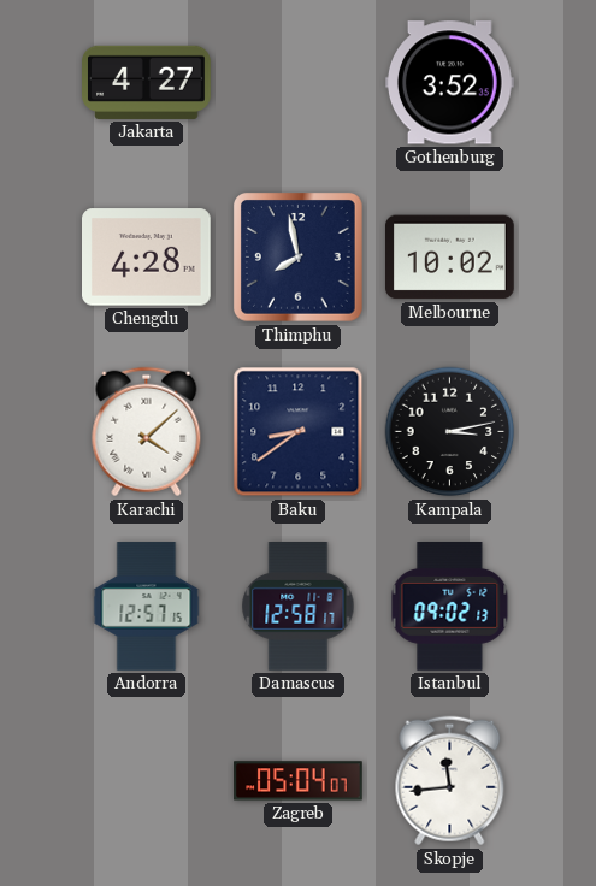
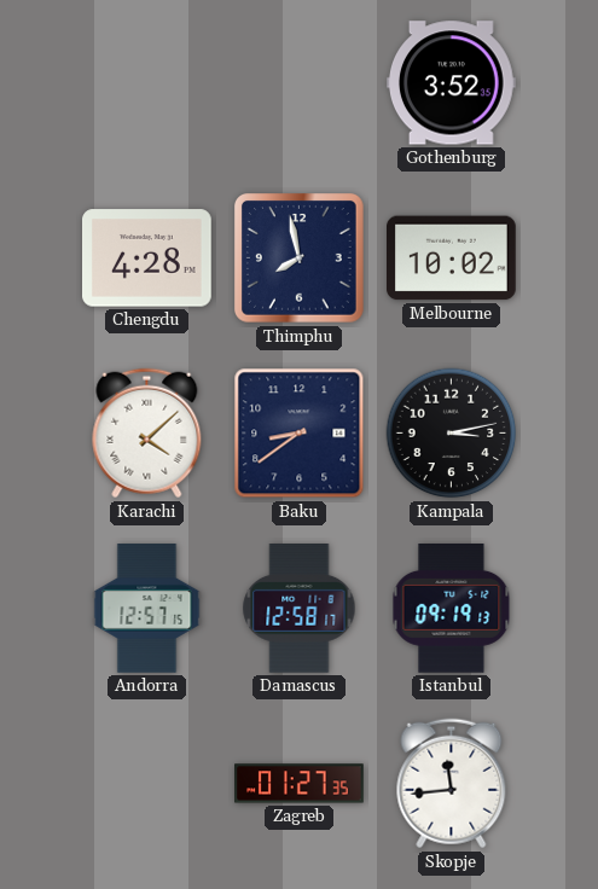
Jakarta: 4:27 -> none
Istanbul: 09:02 -> 09:19
Zagreb: 05:04 -> 01:27
